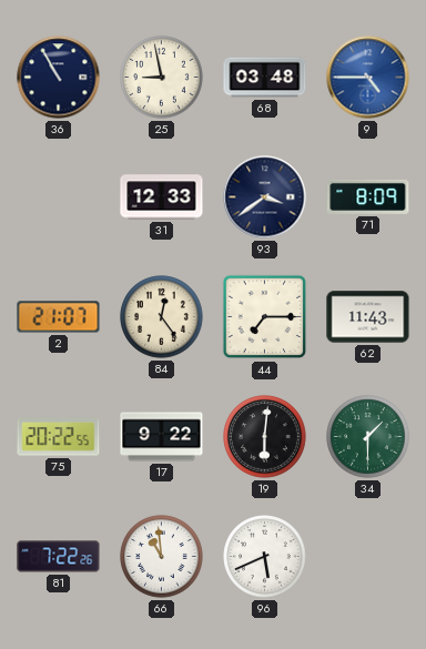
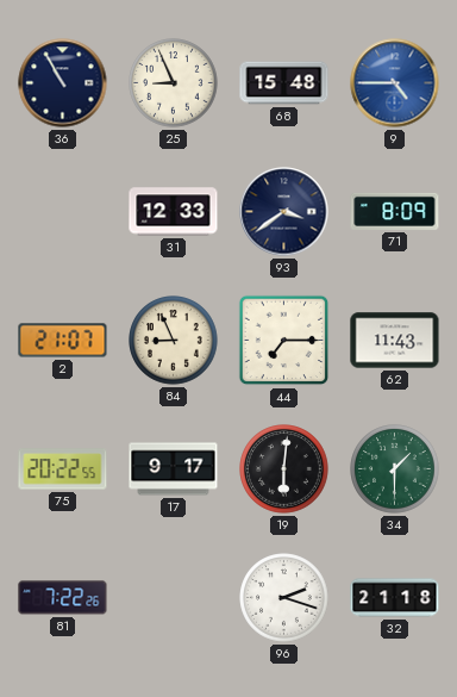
25: 8:58 -> 8:56
68: 03:48 -> 15:48
84: 12:24 -> 8:56
17: 9:22 -> 9:17
66: 10:59 -> none
96: 5:41 -> 2:18
32: none -> 21:18
